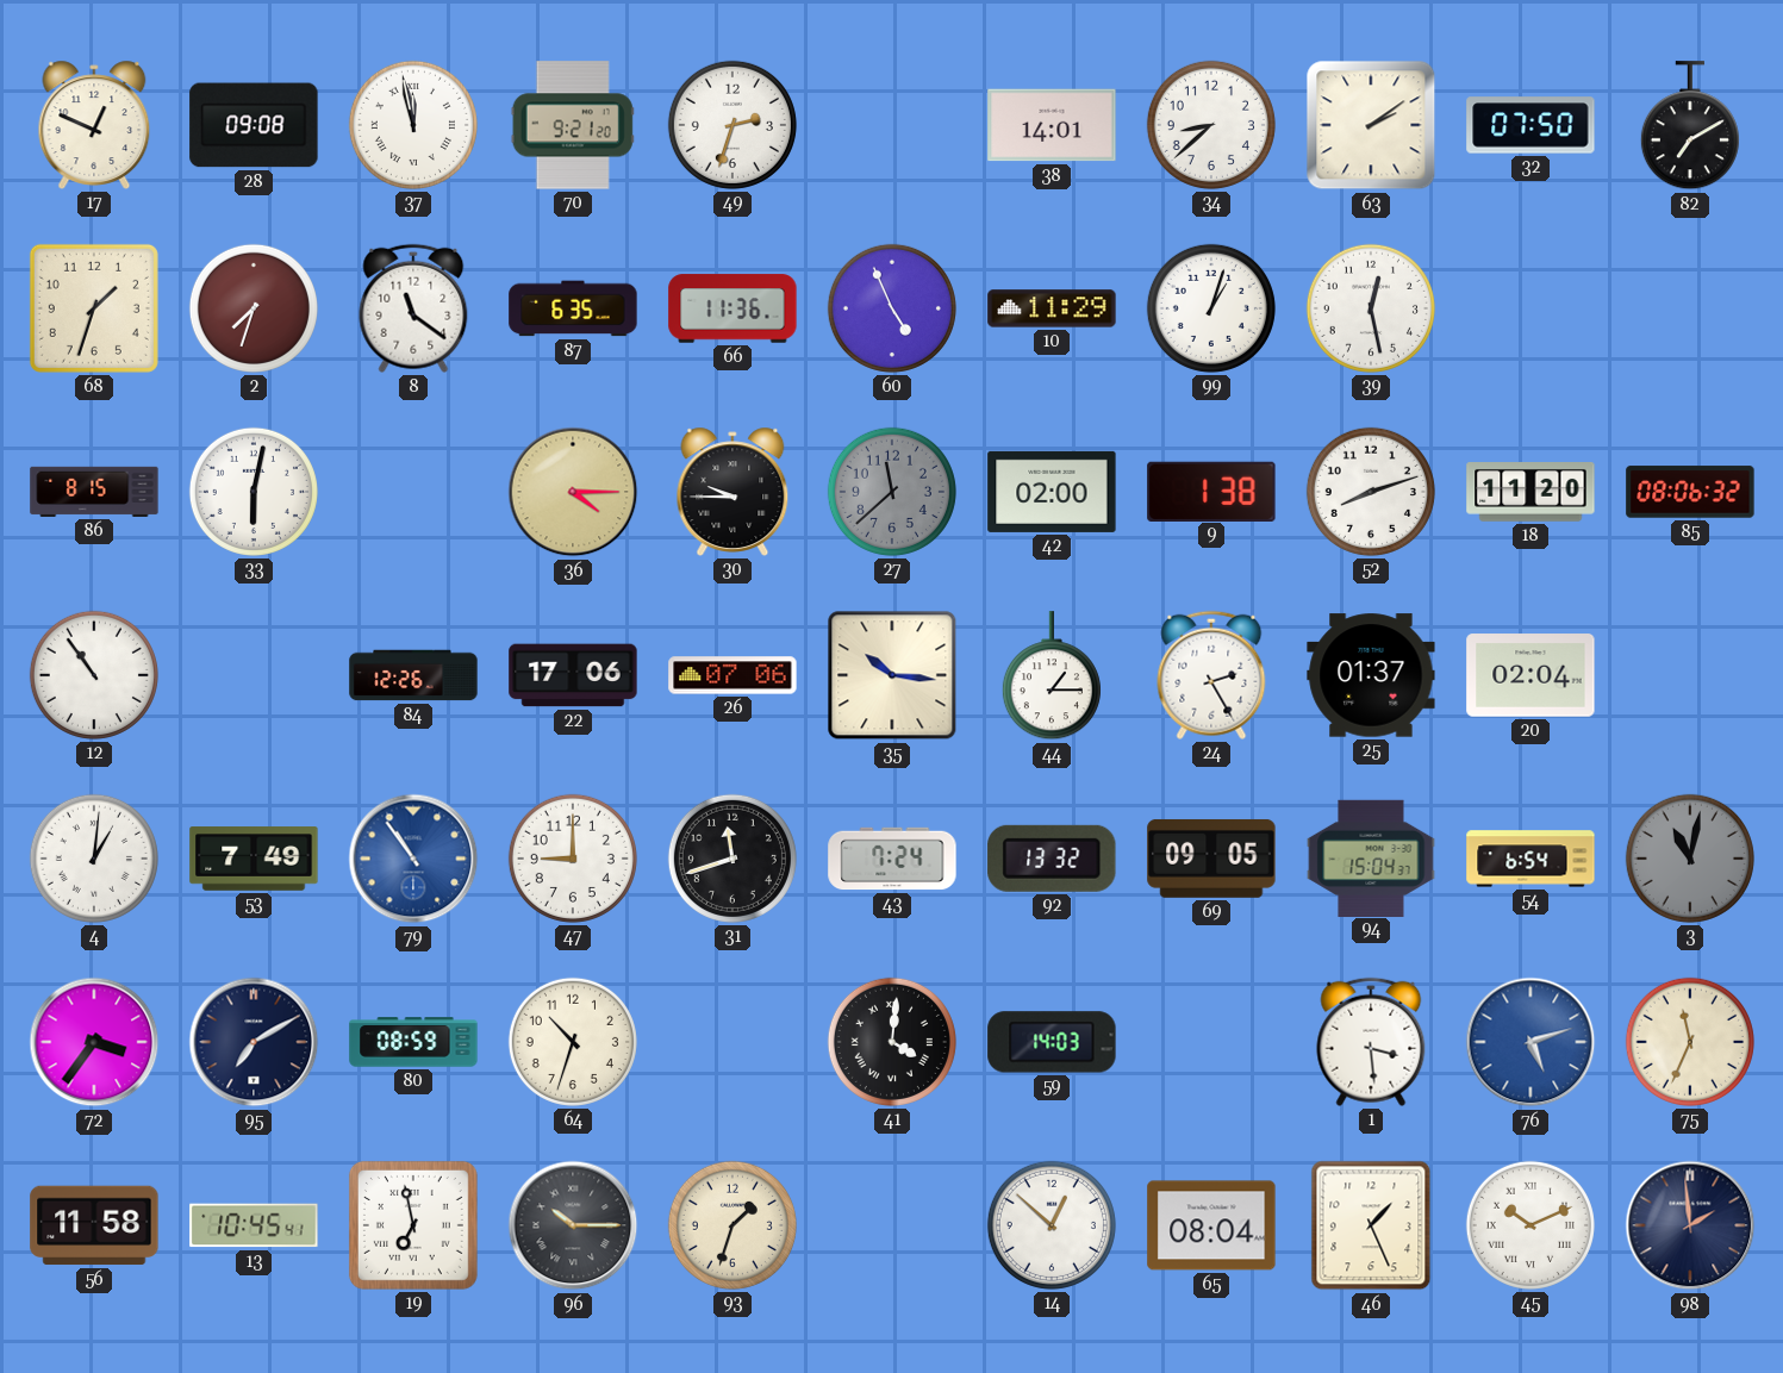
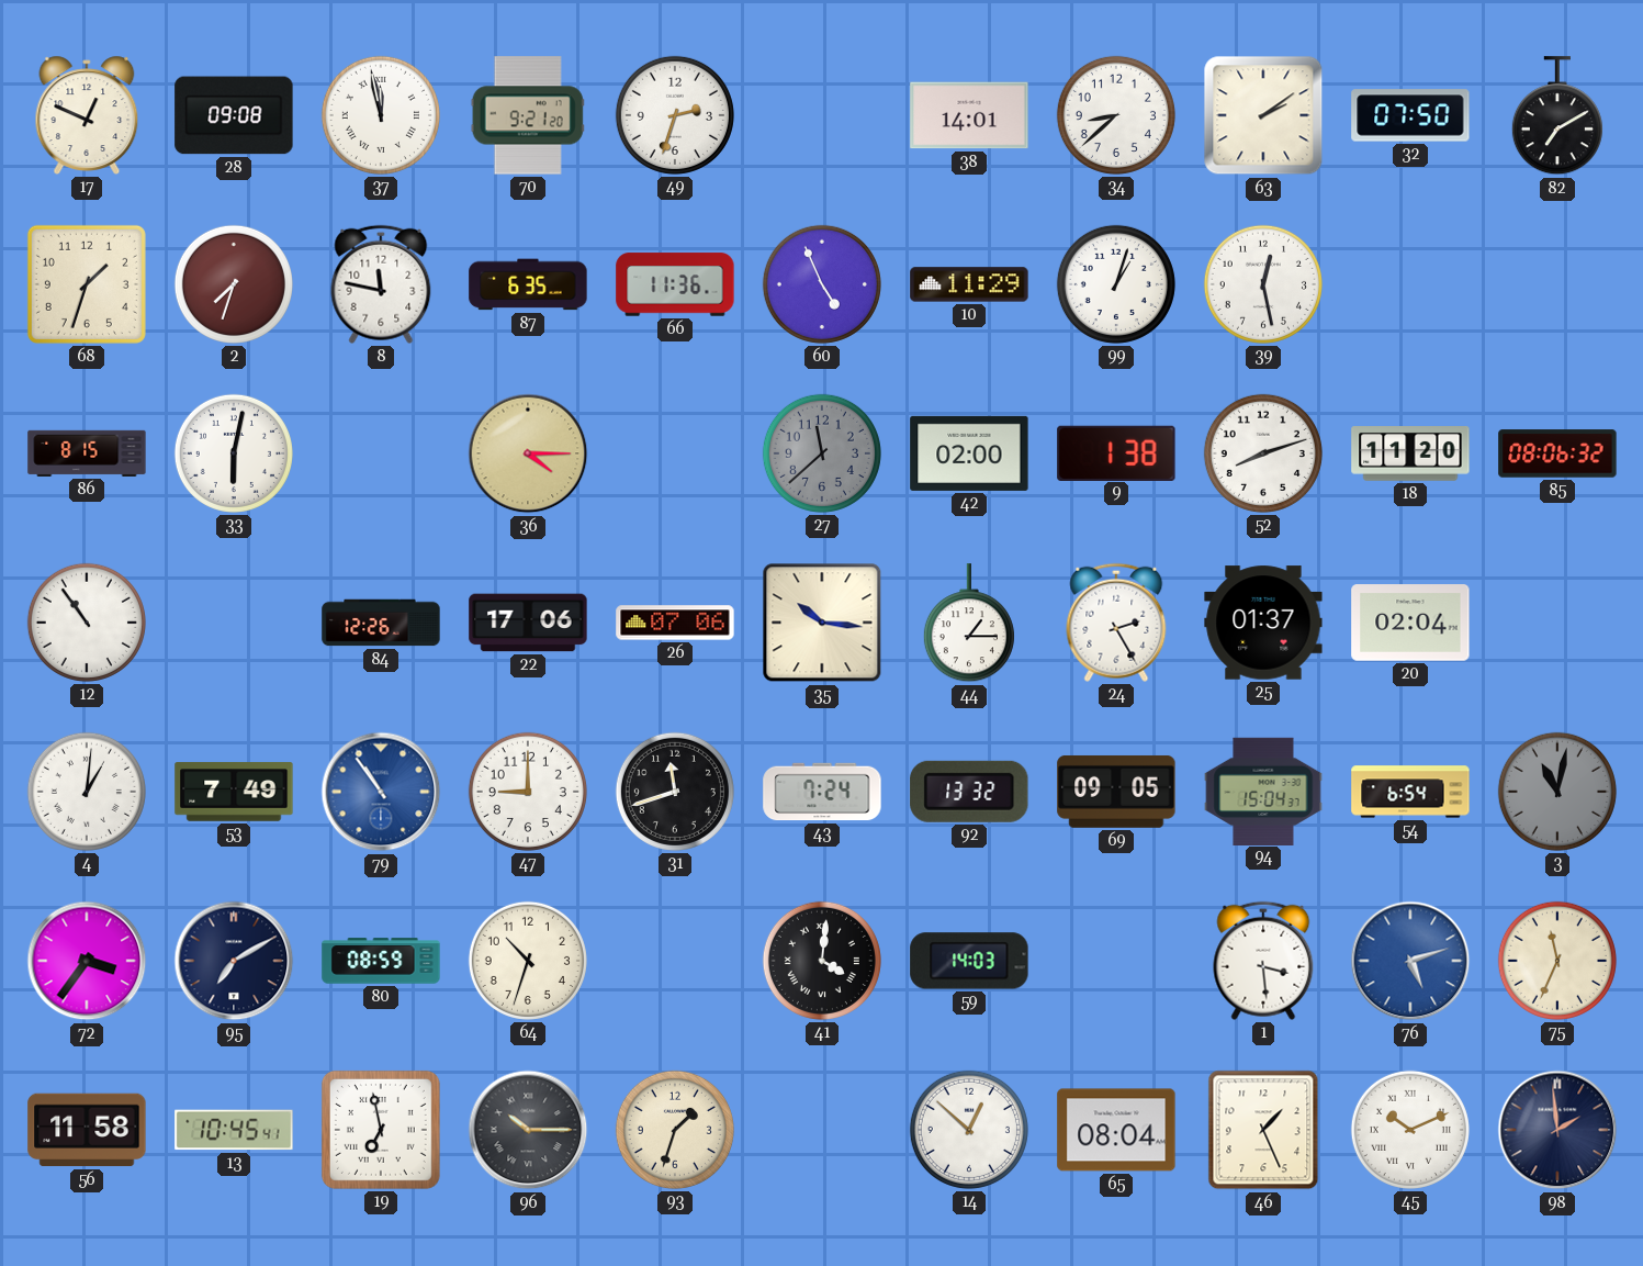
8: 11:21 -> 11:47
30: 9:45 -> none
